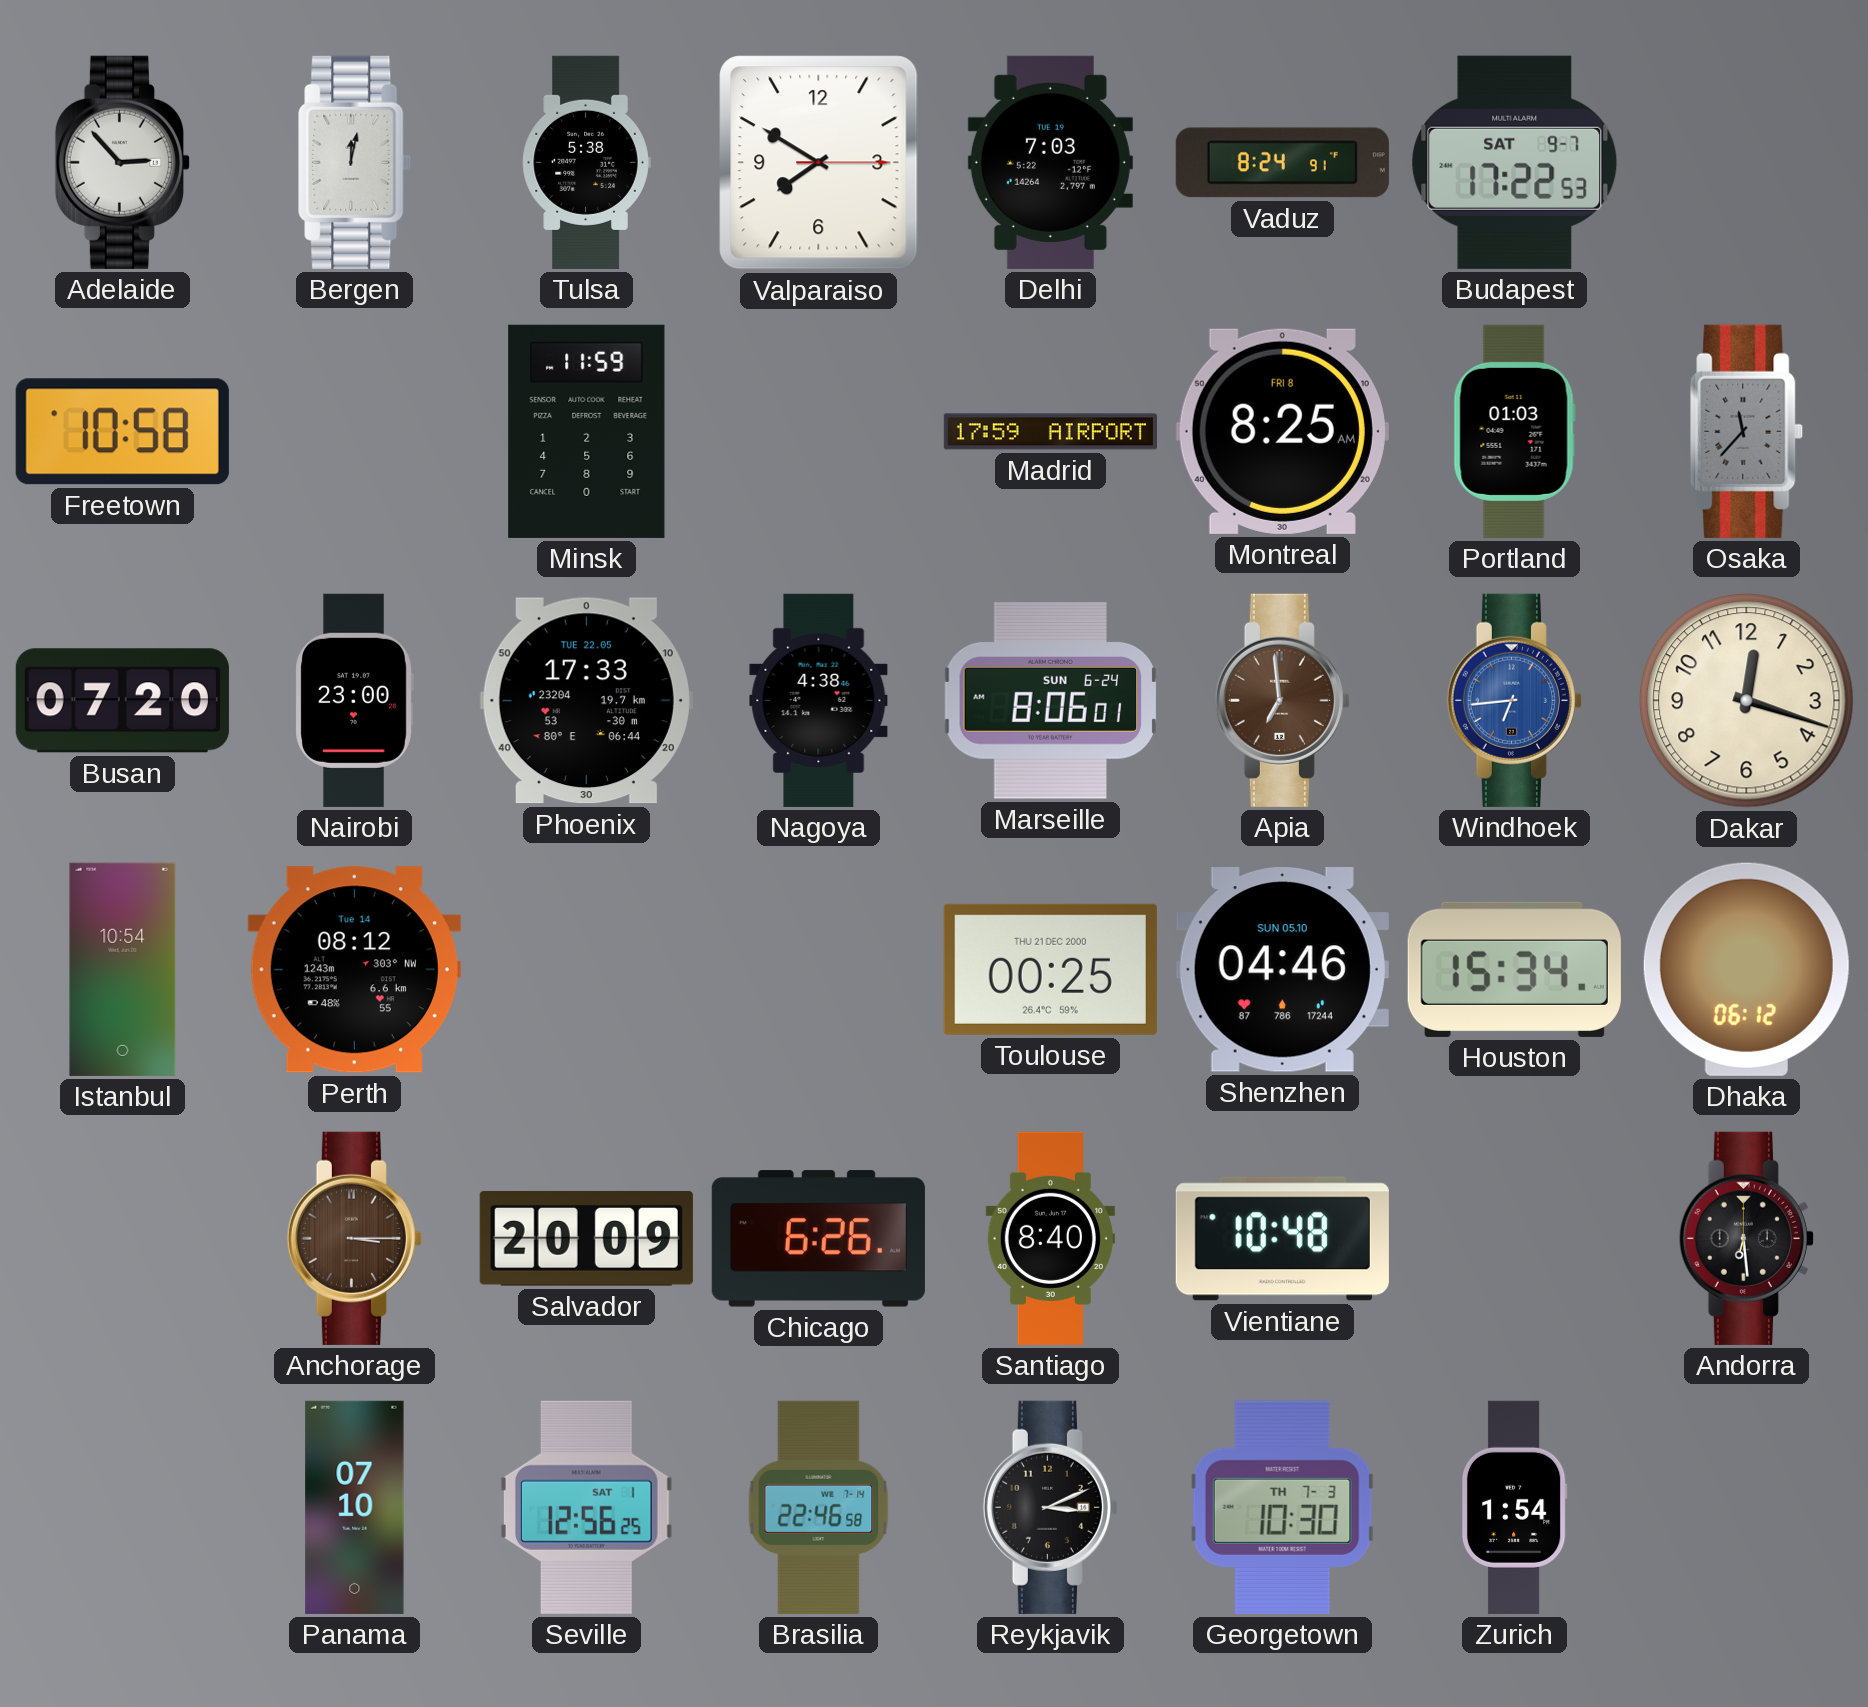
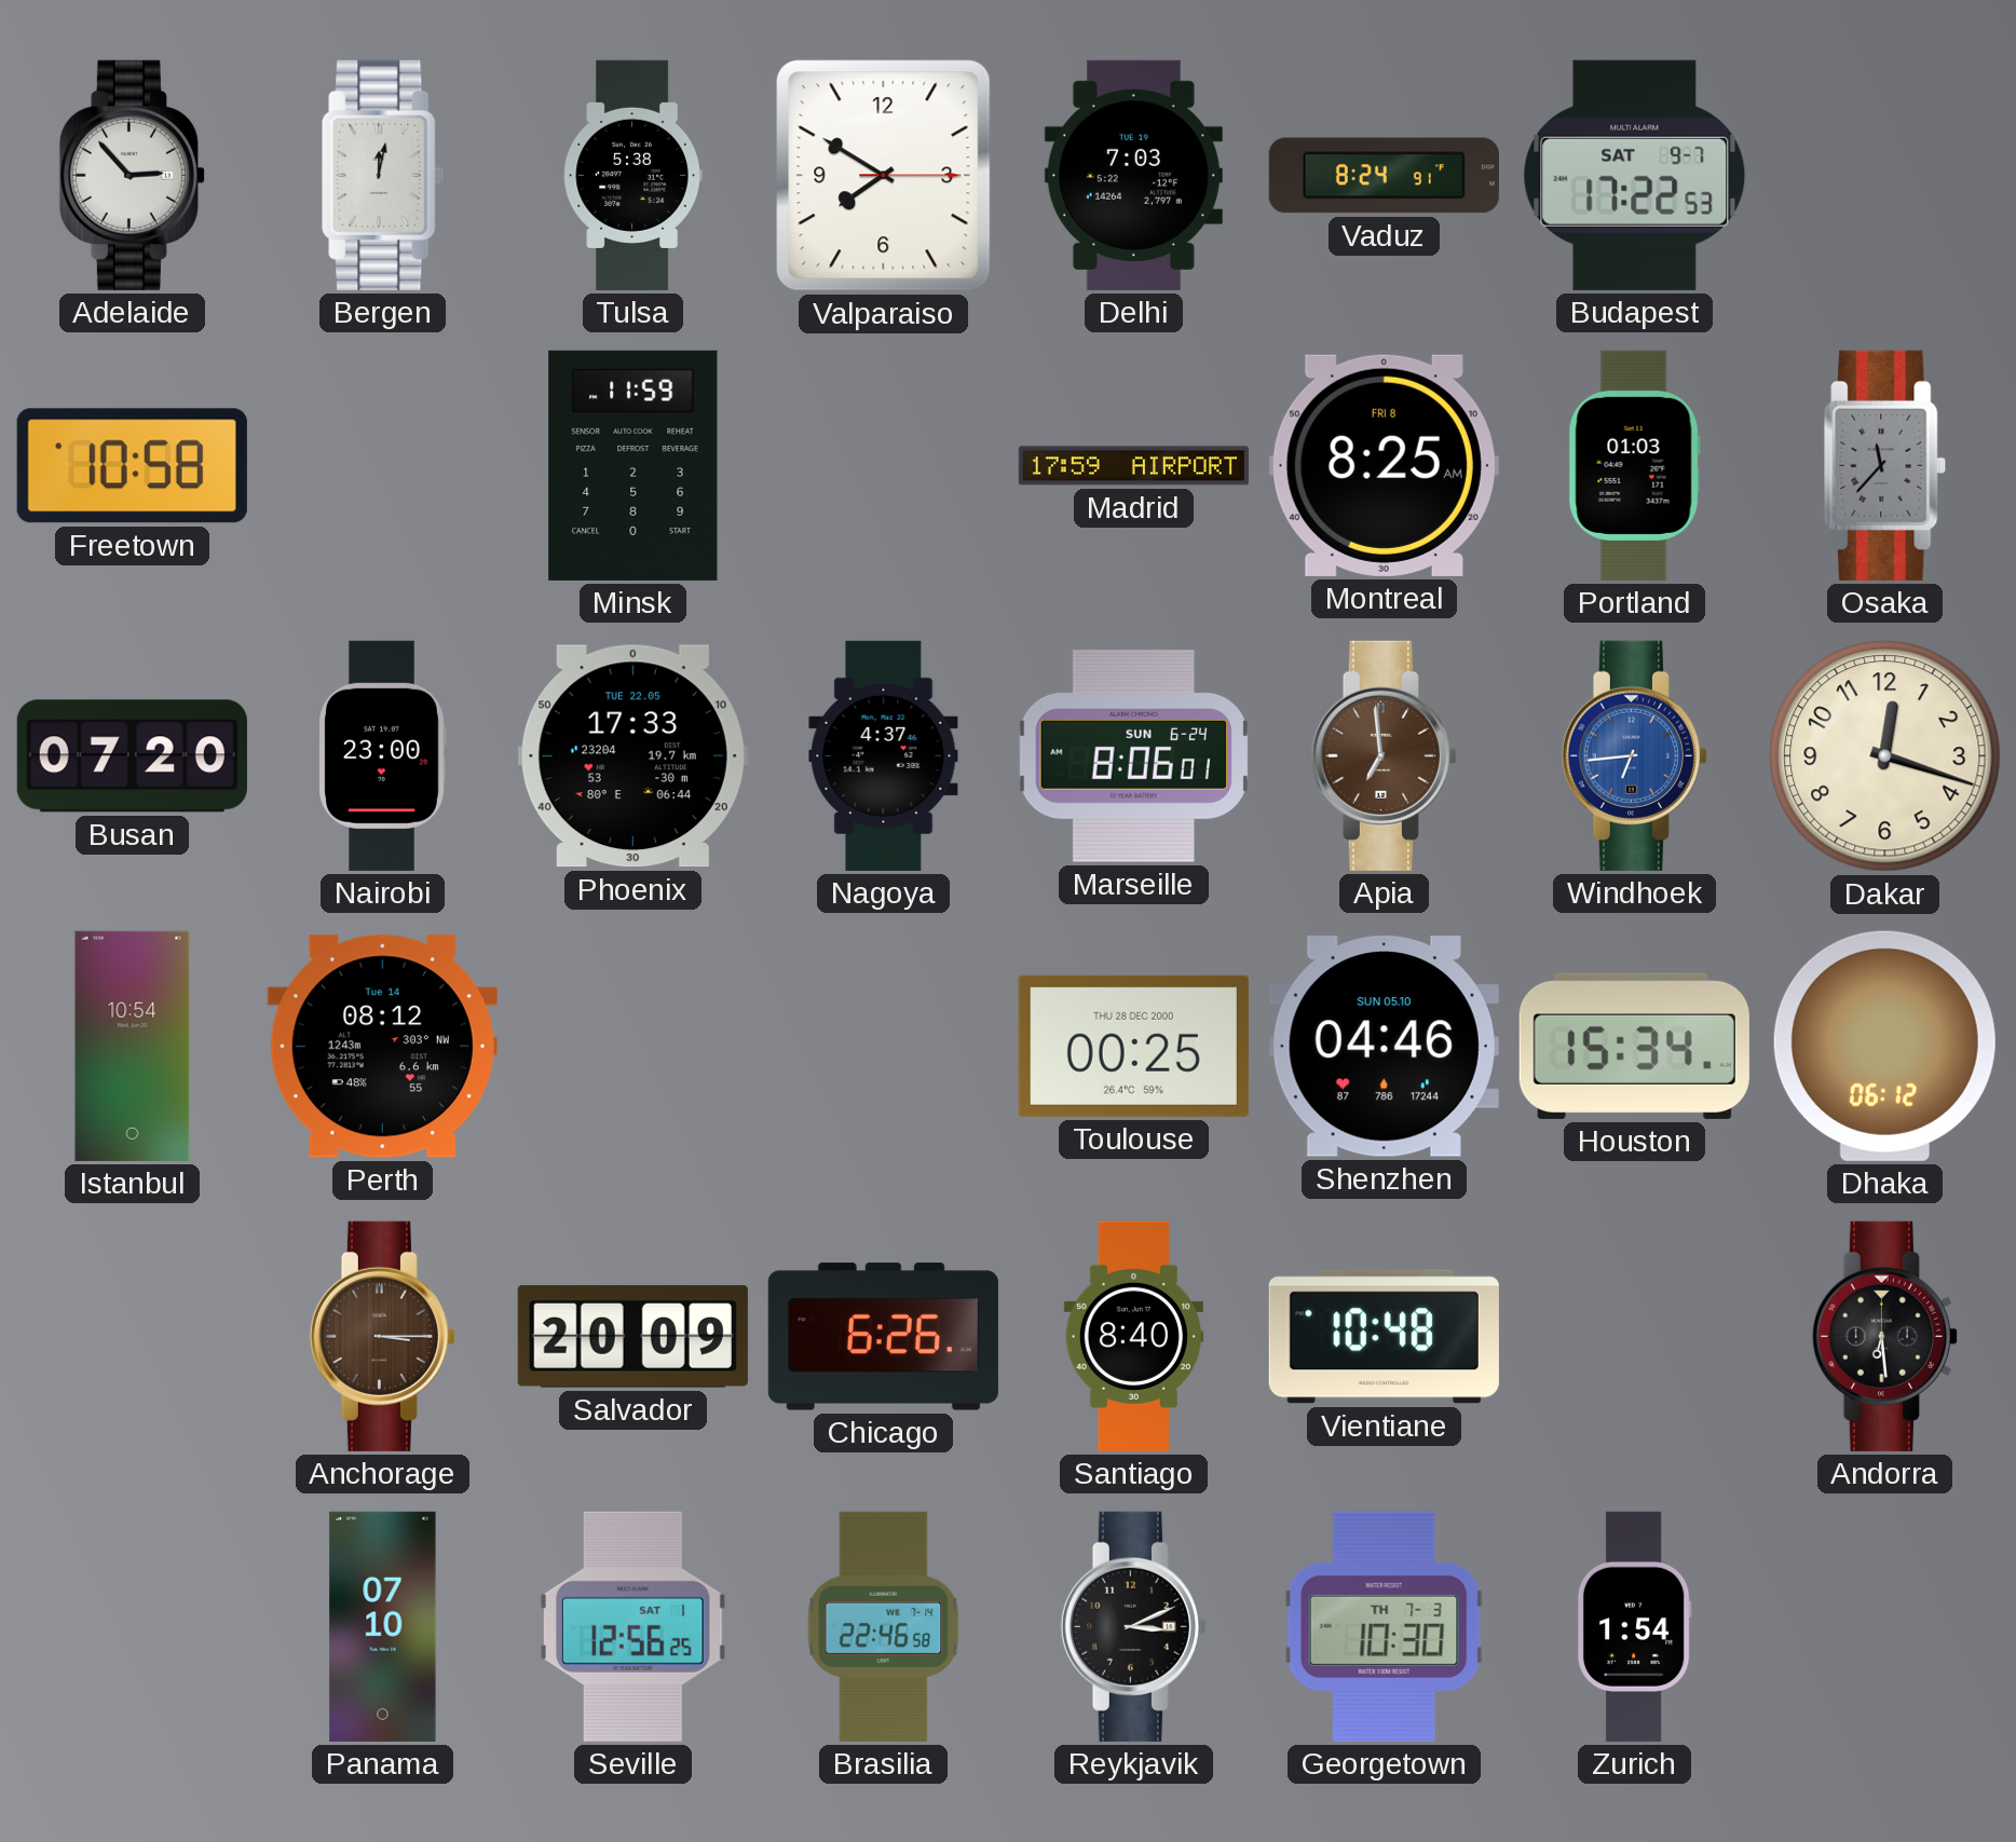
Nagoya: 4:38 -> 4:37
Toulouse date: THU 21 DEC 2000 -> THU 28 DEC 2000
